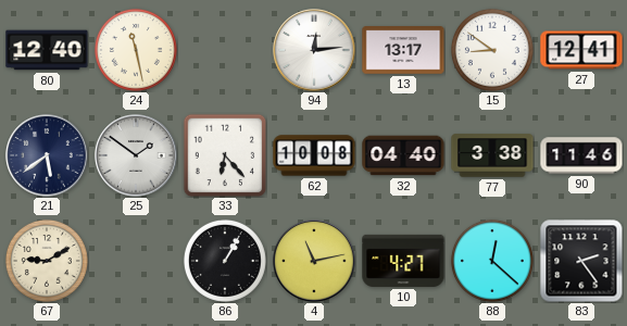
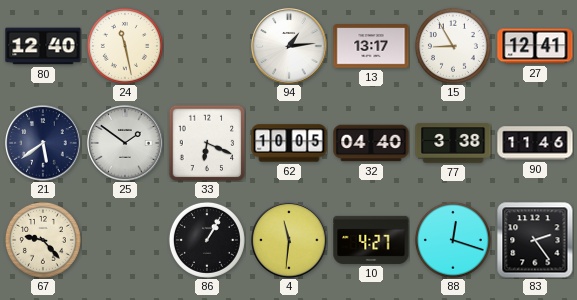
94: 12:14 -> 1:14
15: 8:51 -> 8:55
33: 6:23 -> 6:19
62: 10:08 -> 10:05
67: 9:10 -> 9:23
4: 11:13 -> 11:31
88: 12:22 -> 12:18
